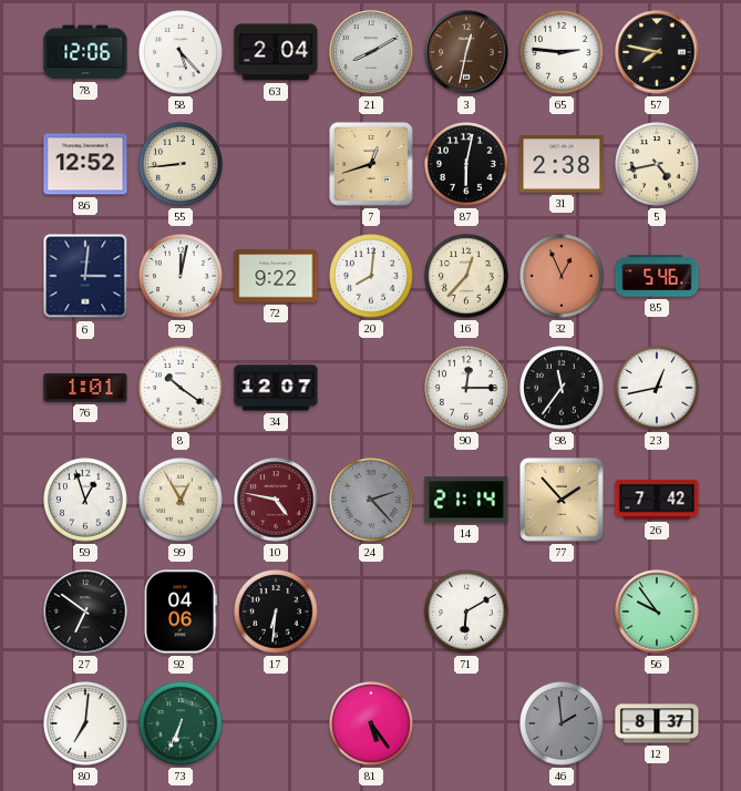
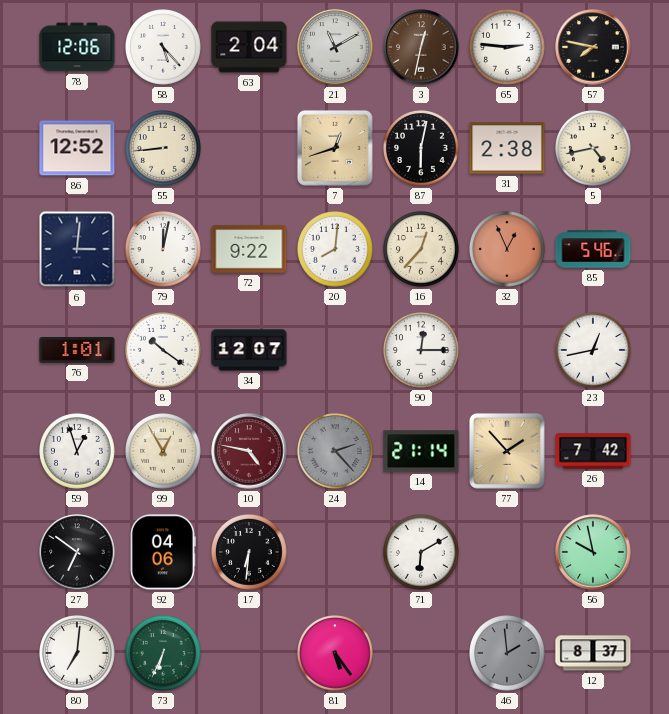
21: 8:10 -> 11:10
98: 11:36 -> none
56: 9:54 -> 9:58
